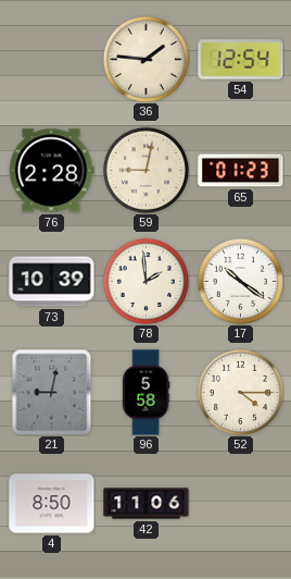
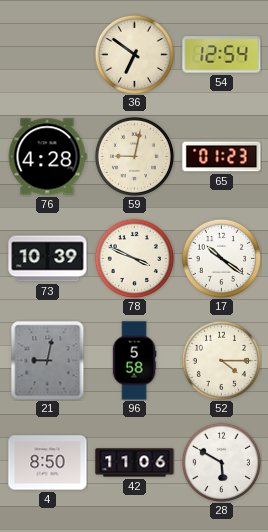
36: 1:46 -> 6:51
76: 2:28 -> 4:28
78: 1:59 -> 3:49
28: none -> 5:50
